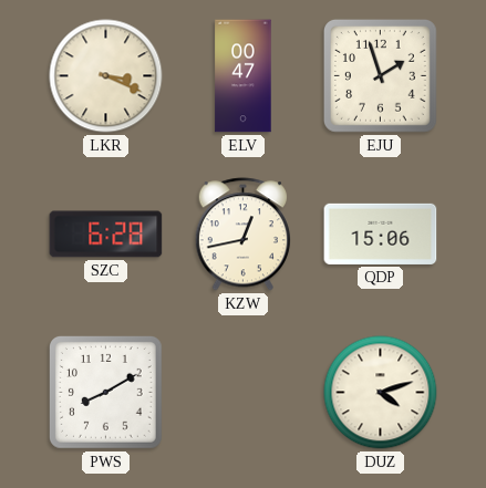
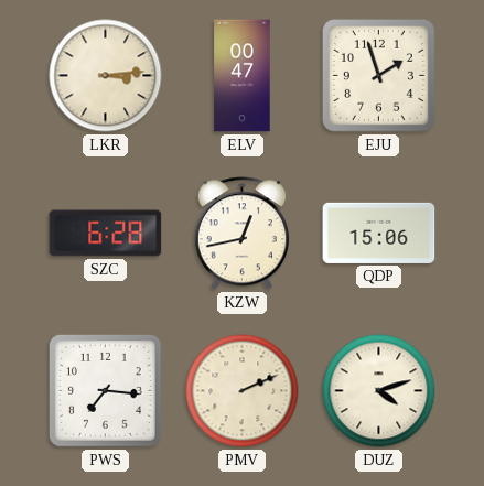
LKR: 3:19 -> 3:14
PWS: 8:10 -> 7:16
PMV: none -> 2:11
